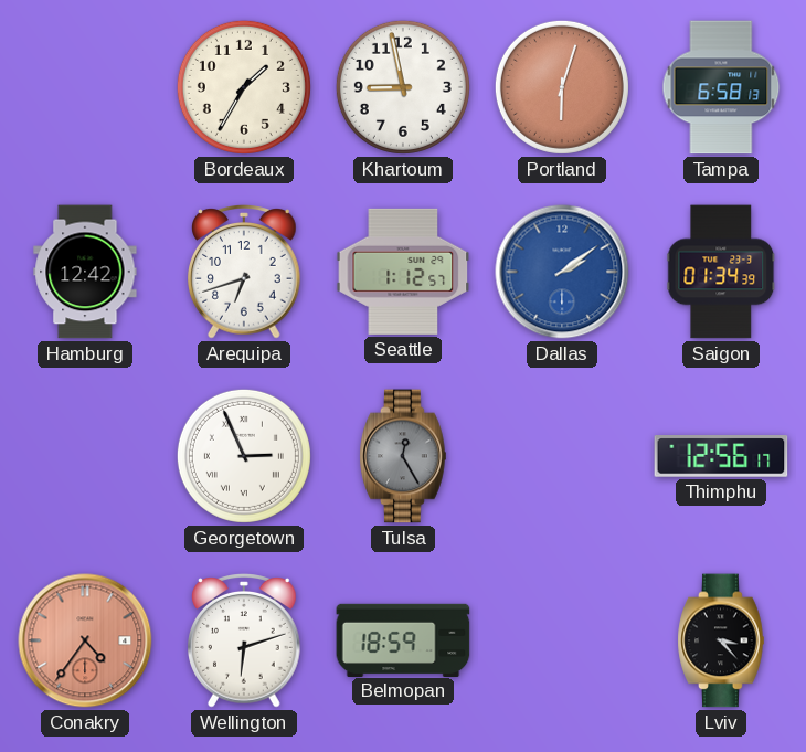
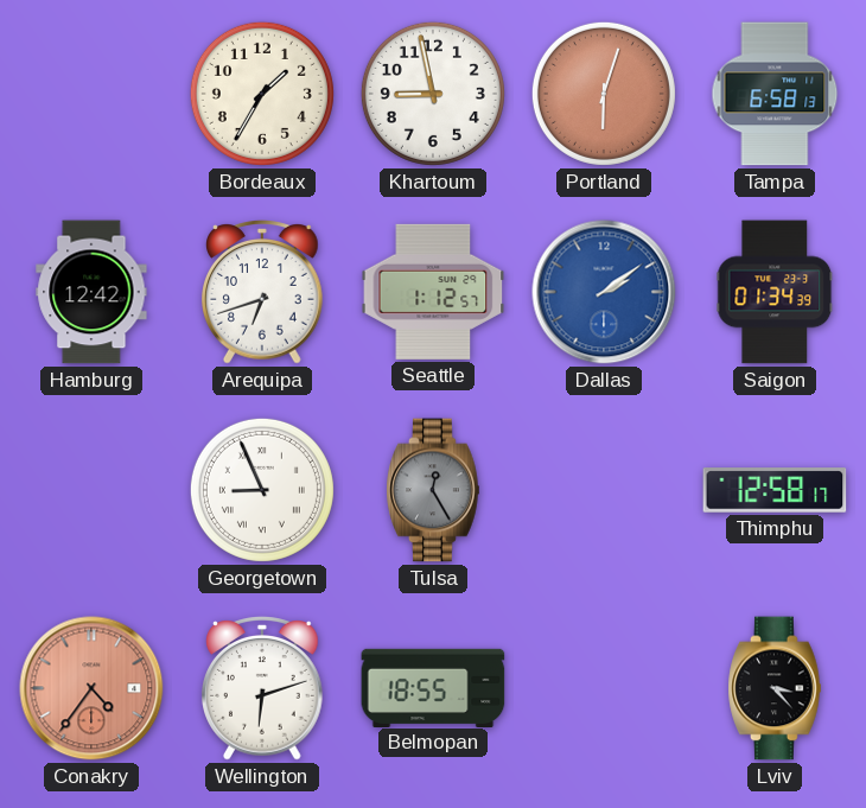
Georgetown: 2:56 -> 8:56
Thimphu: 12:56 -> 12:58
Belmopan: 18:59 -> 18:55
